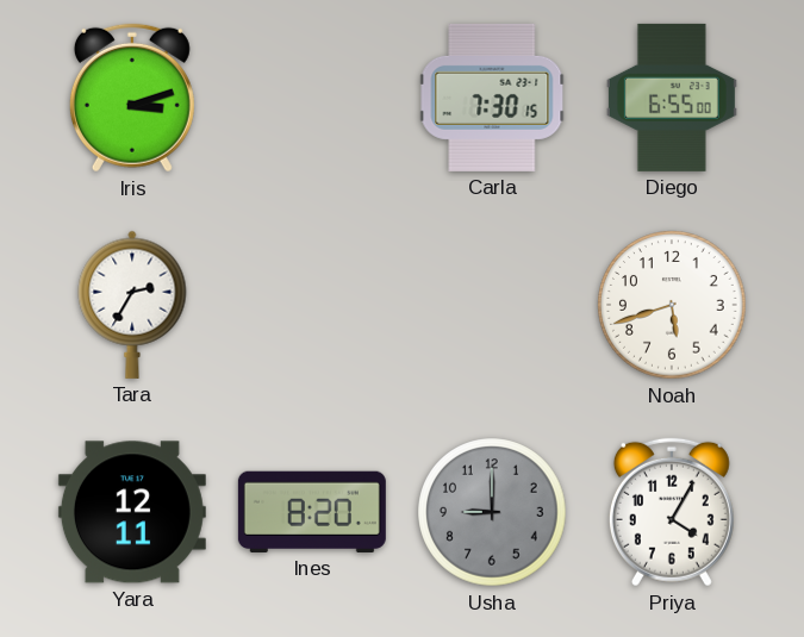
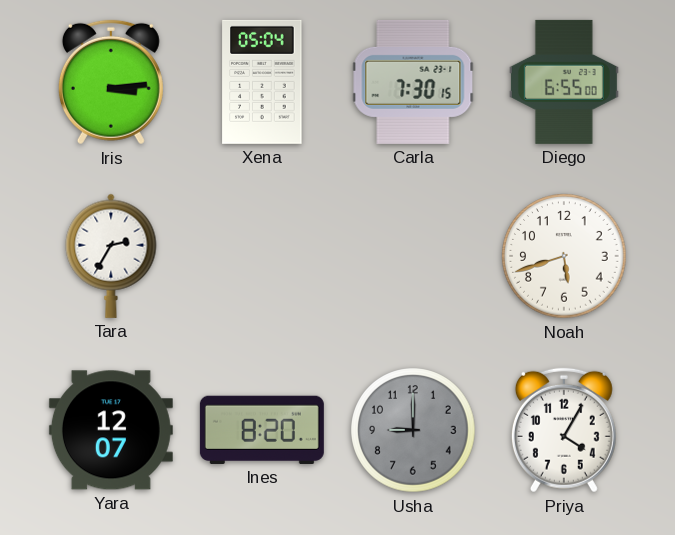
Iris: 3:12 -> 3:14
Xena: none -> 05:04
Yara: 12:11 -> 12:07
